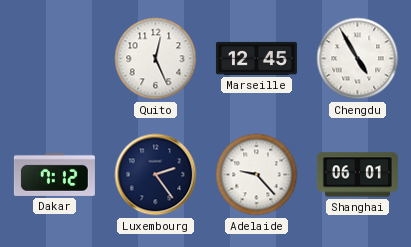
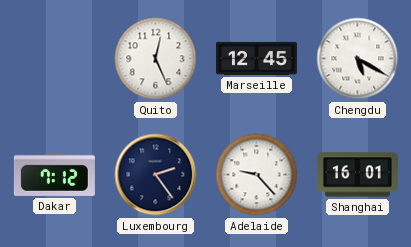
Chengdu: 4:55 -> 5:20
Shanghai: 06:01 -> 16:01
